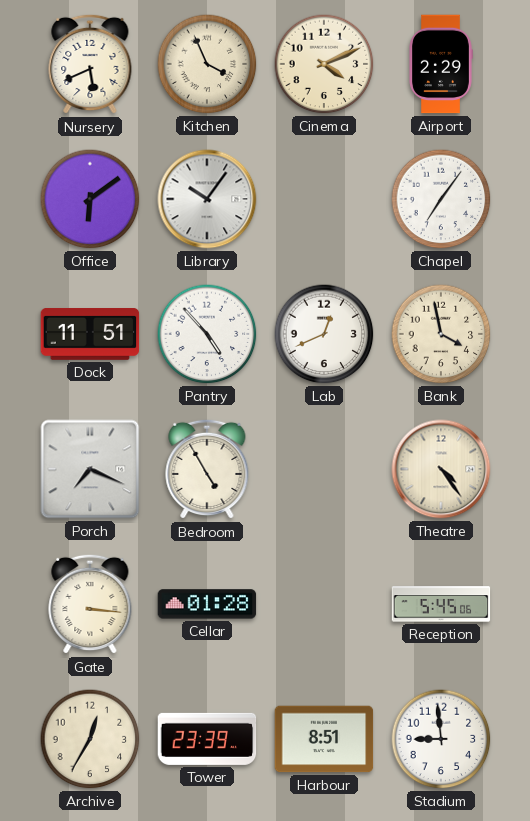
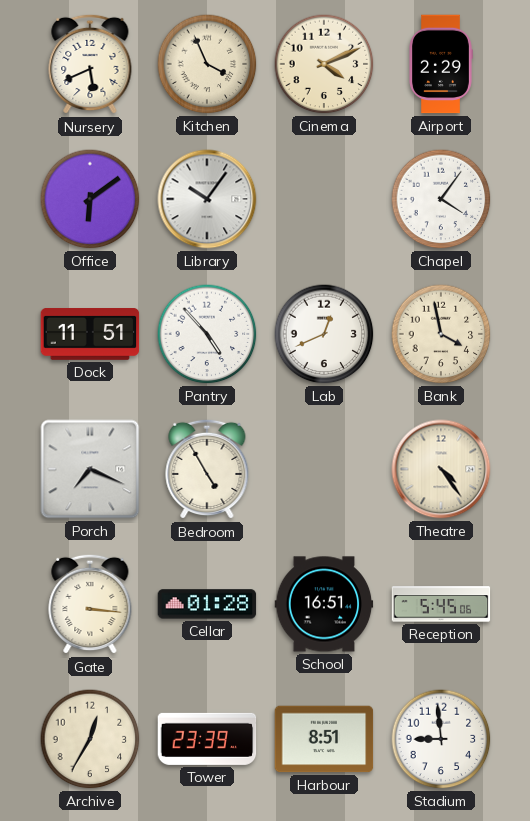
Chapel: 7:06 -> 4:06
School: none -> 16:51
